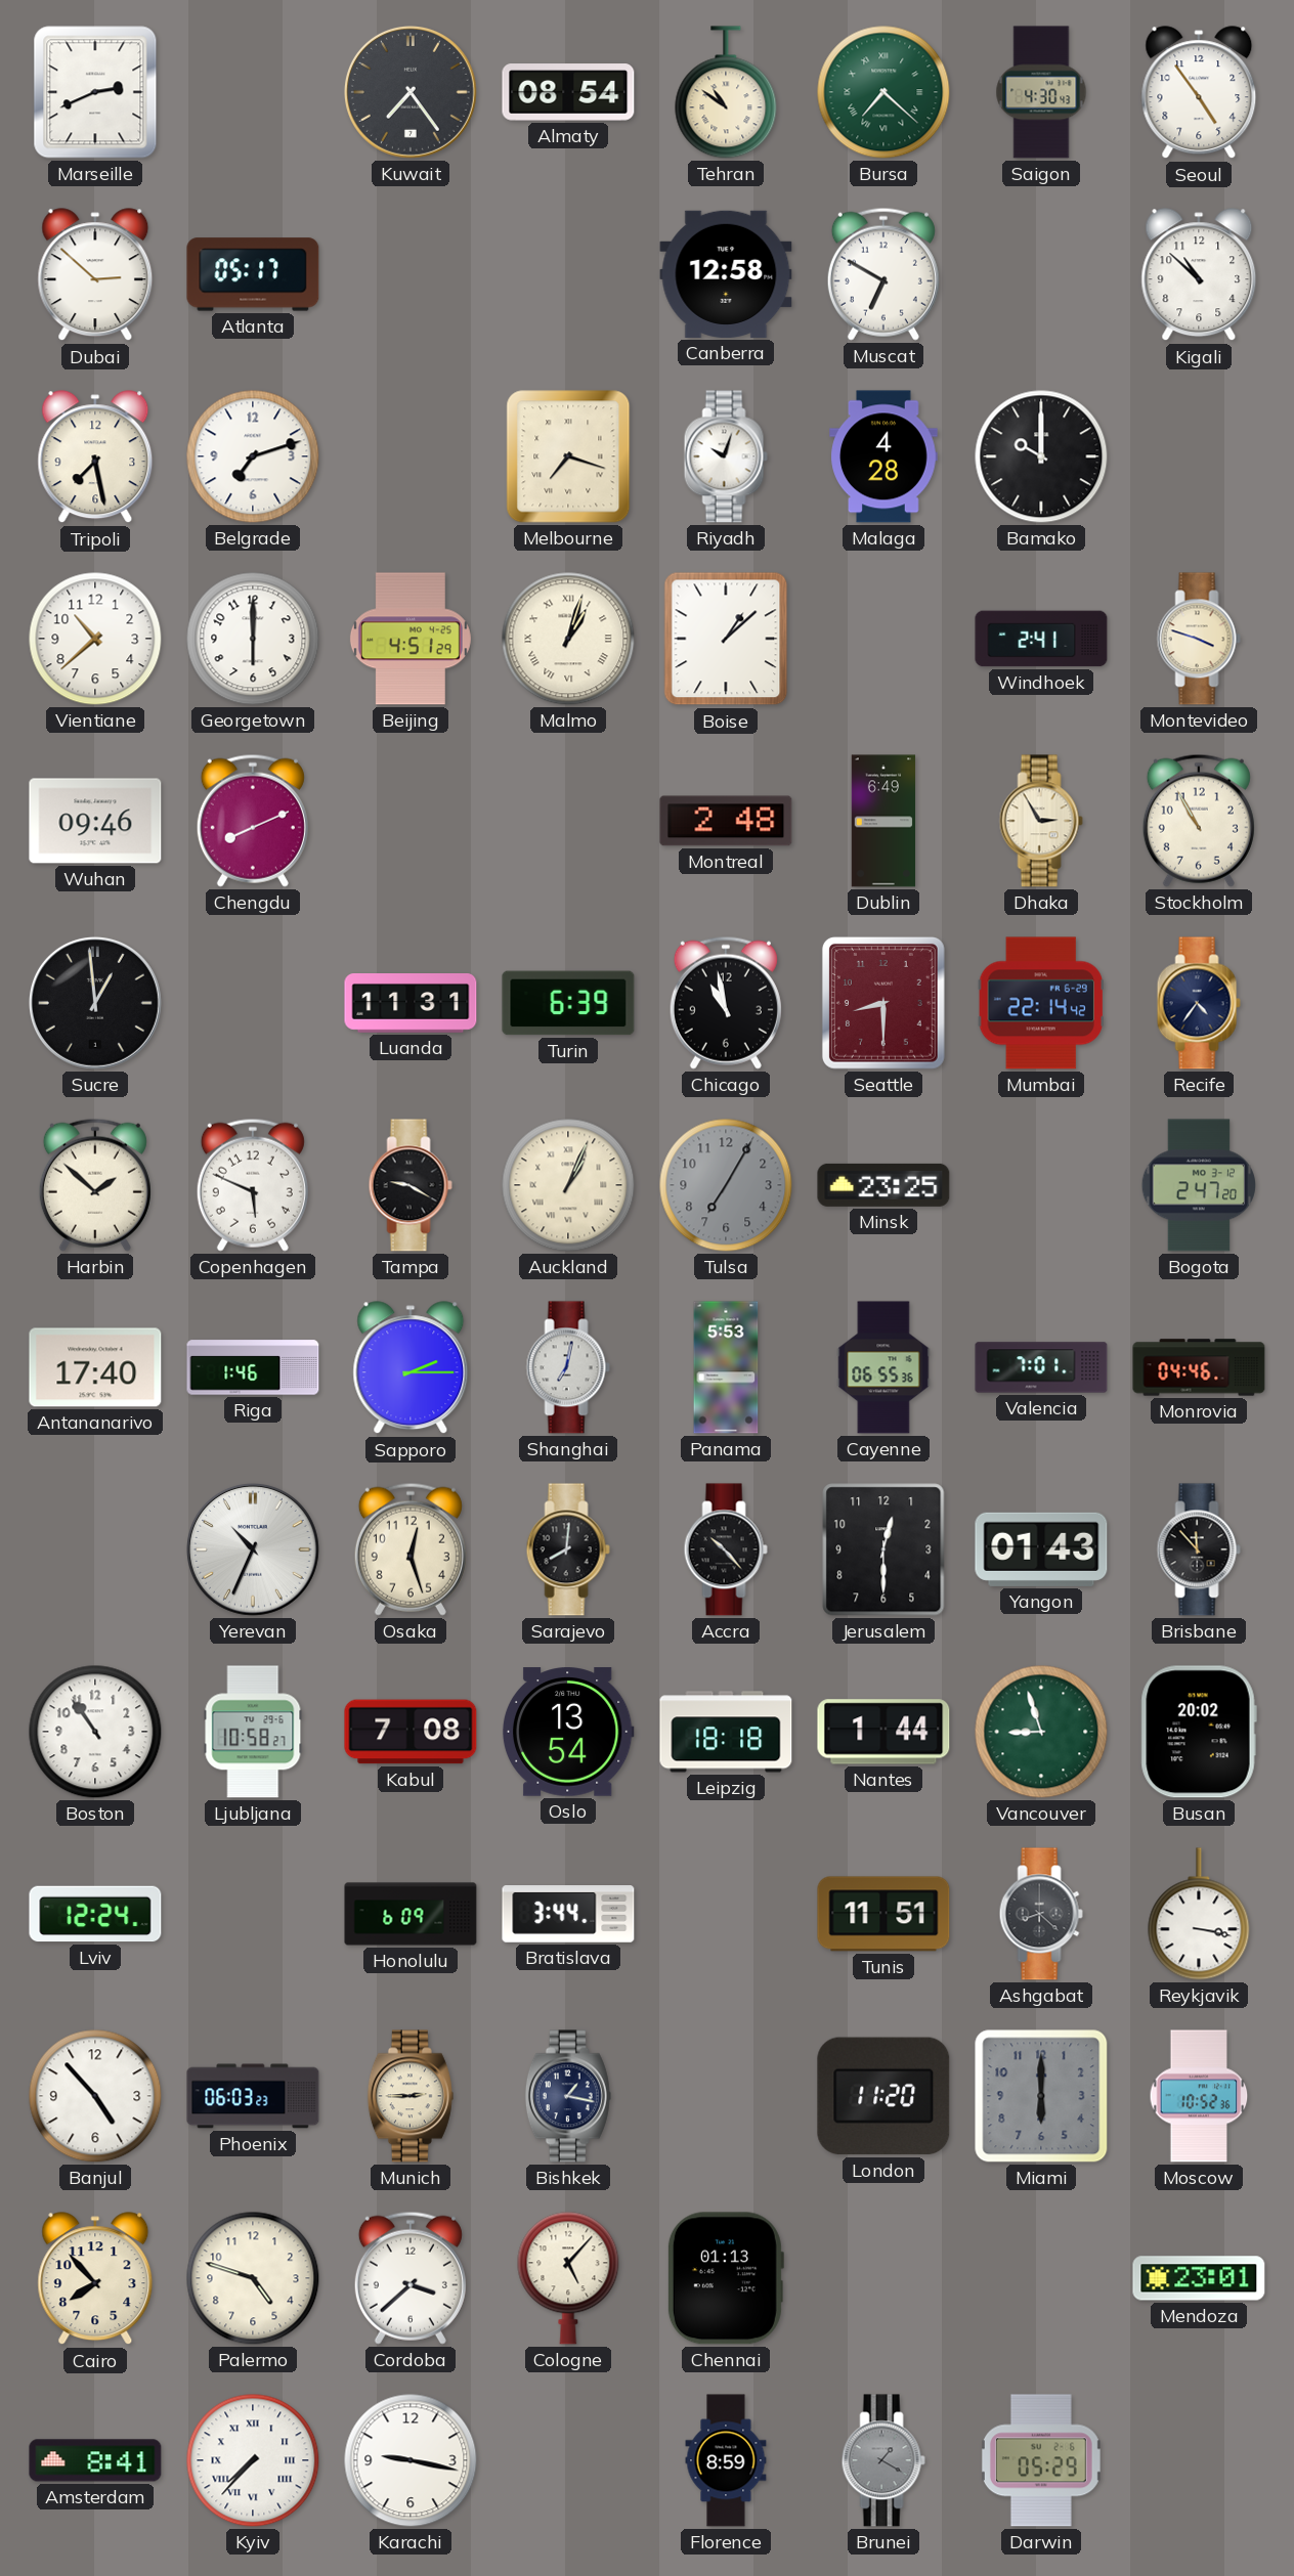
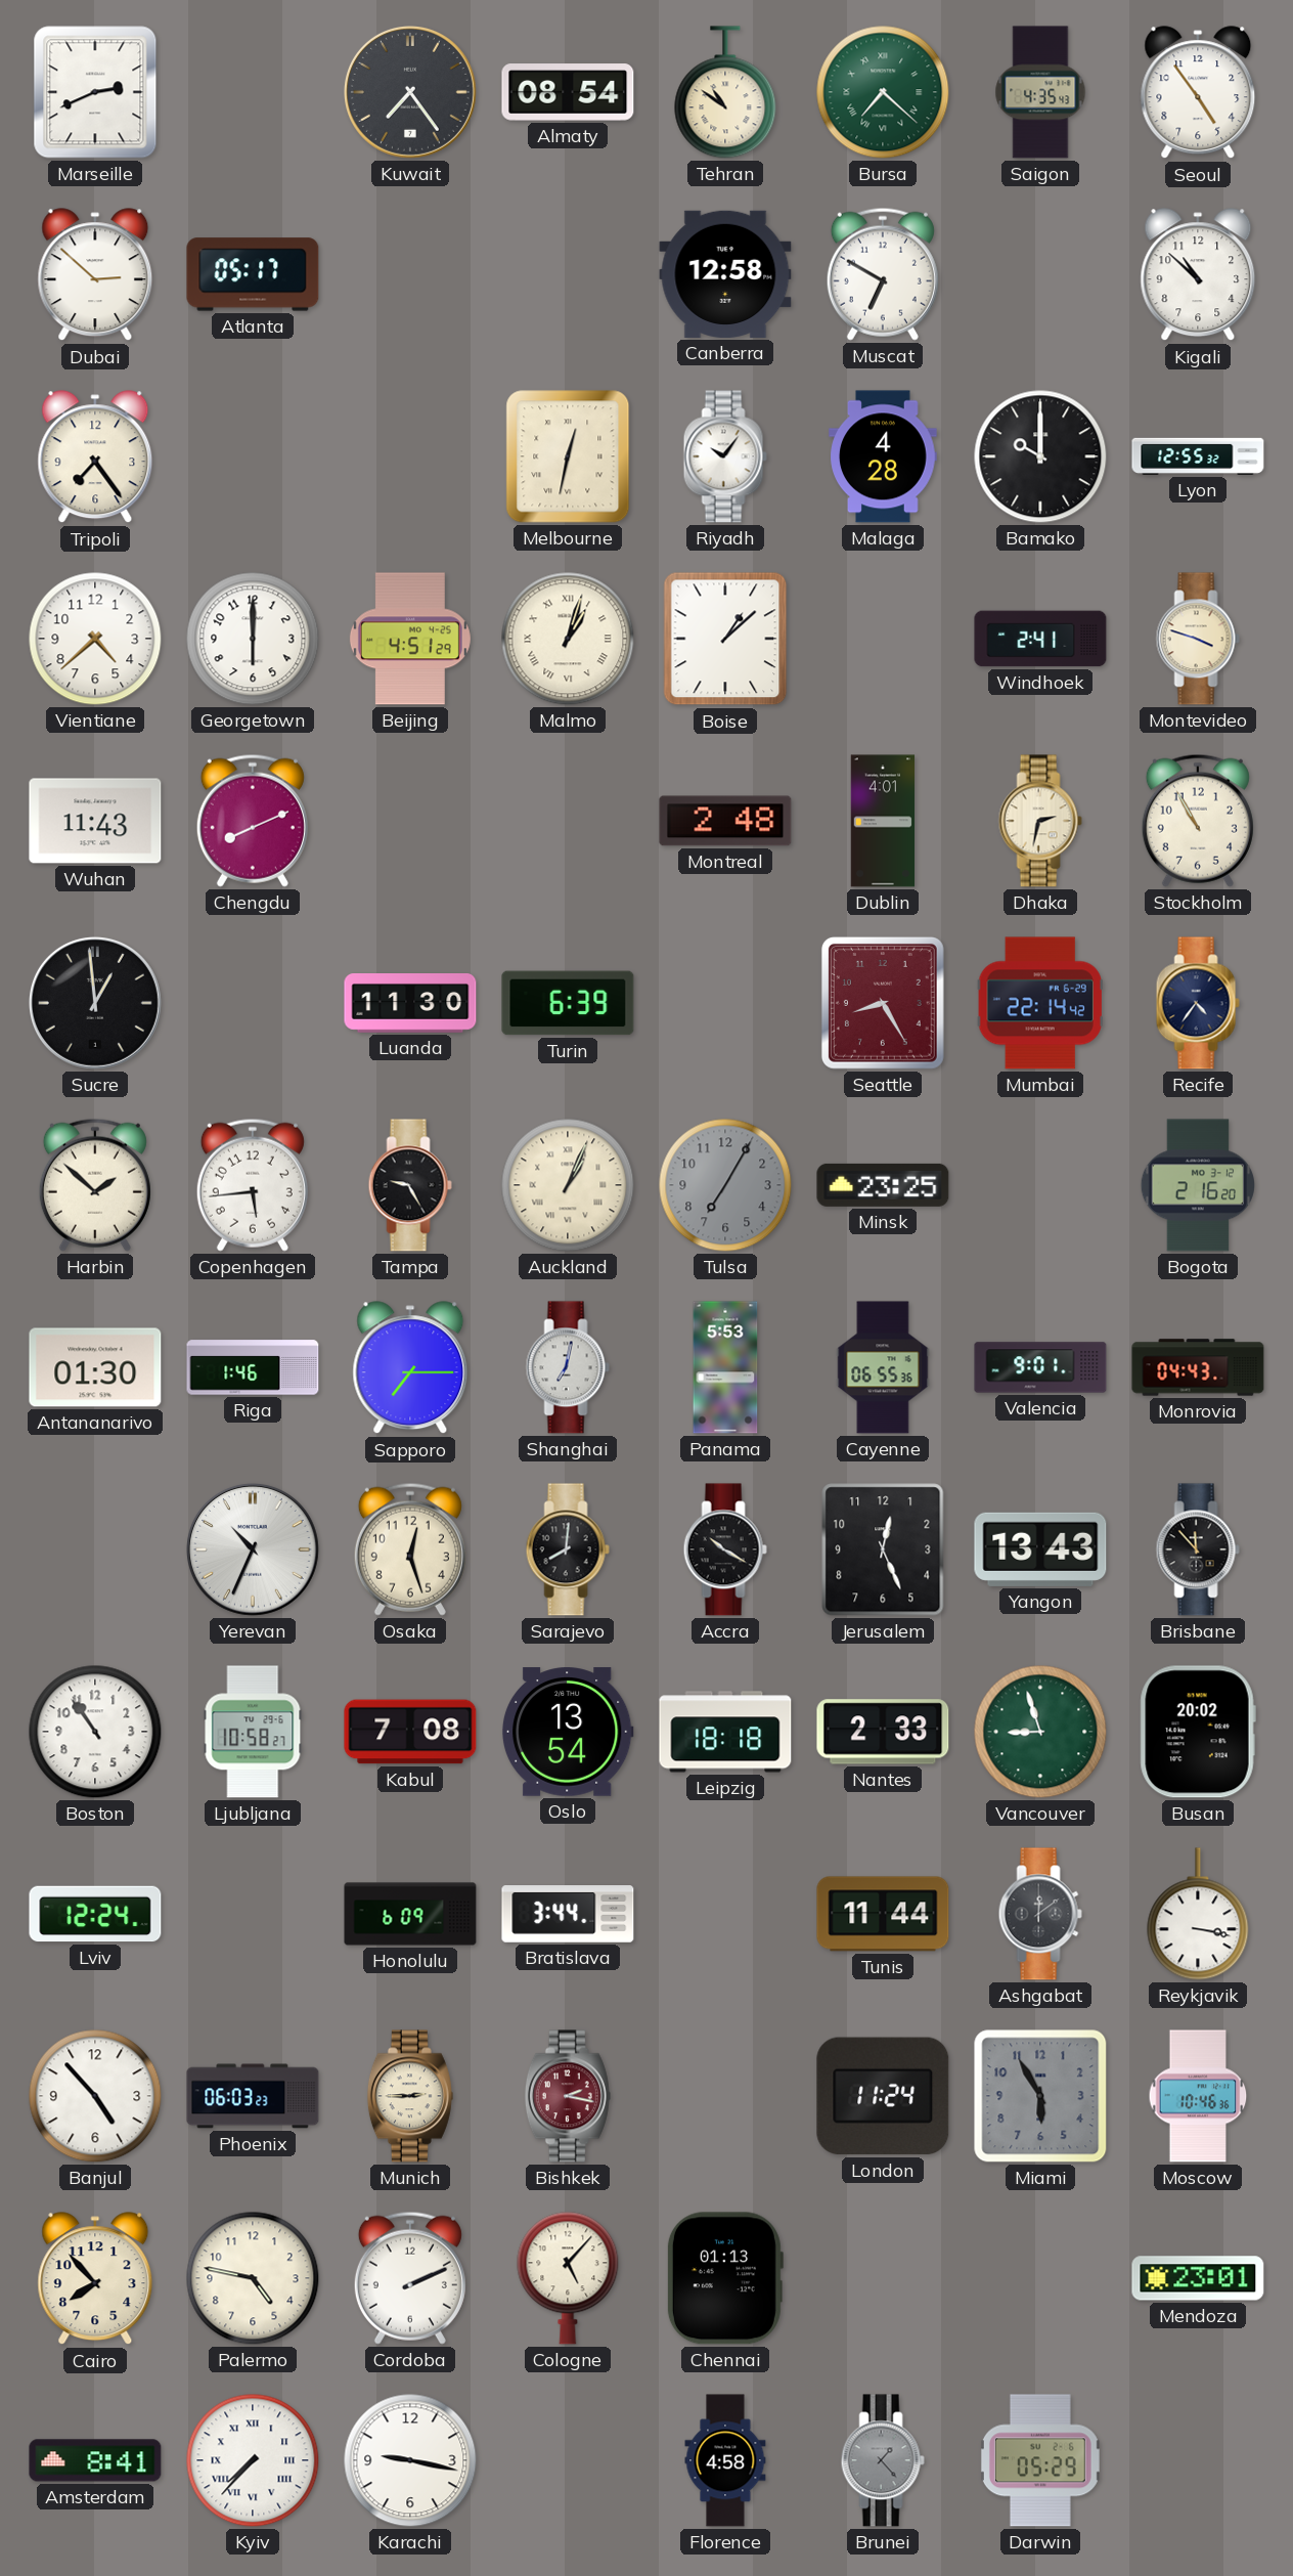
Saigon: 4:30 -> 4:35
Tripoli: 7:28 -> 7:24
Belgrade: 7:12 -> none
Melbourne: 7:18 -> 12:32
Riyadh: 10:03 -> 10:06
Lyon: none -> 12:55
Vientiane: 10:38 -> 4:38
Wuhan: 09:46 -> 11:43
Dublin: 6:49 -> 4:01
Dhaka: 2:55 -> 2:32
Luanda: 11:31 -> 11:30
Chicago: 10:58 -> none
Seattle: 8:30 -> 8:25
Copenhagen: 5:49 -> 5:44
Tampa: 9:20 -> 9:25
Bogota: 2:47 -> 2:16
Antananarivo: 17:40 -> 01:30
Sapporo: 2:15 -> 7:15
Valencia: 7:01 -> 9:01
Monrovia: 04:46 -> 04:43
Accra: 10:23 -> 10:20
Jerusalem: 12:30 -> 12:26
Yangon: 01:43 -> 13:43
Nantes: 1:44 -> 2:33
Tunis: 11:51 -> 11:44
Ashgabat: 8:22 -> 12:09
Bishkek: 1:17 -> 2:17
Bishkek dial: navy -> burgundy
London: 11:20 -> 11:24
Miami: 6:00 -> 5:55
Moscow: 10:52 -> 10:46
Palermo: 4:48 -> 4:47
Cordoba: 3:38 -> 2:11
Florence: 8:59 -> 4:58
Brunei: 1:20 -> 1:23
